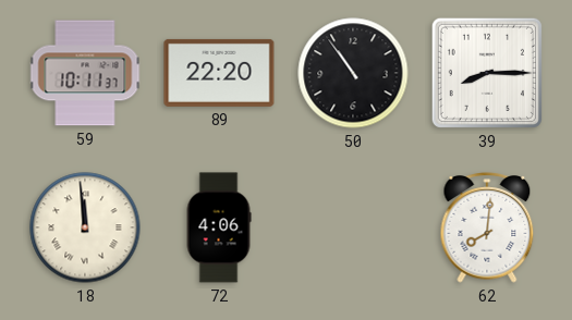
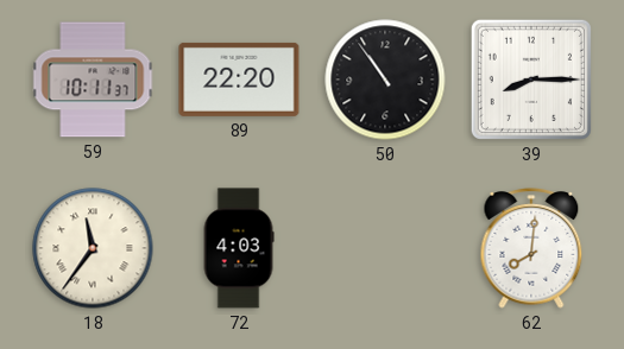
18: 11:59 -> 11:36
72: 4:06 -> 4:03
